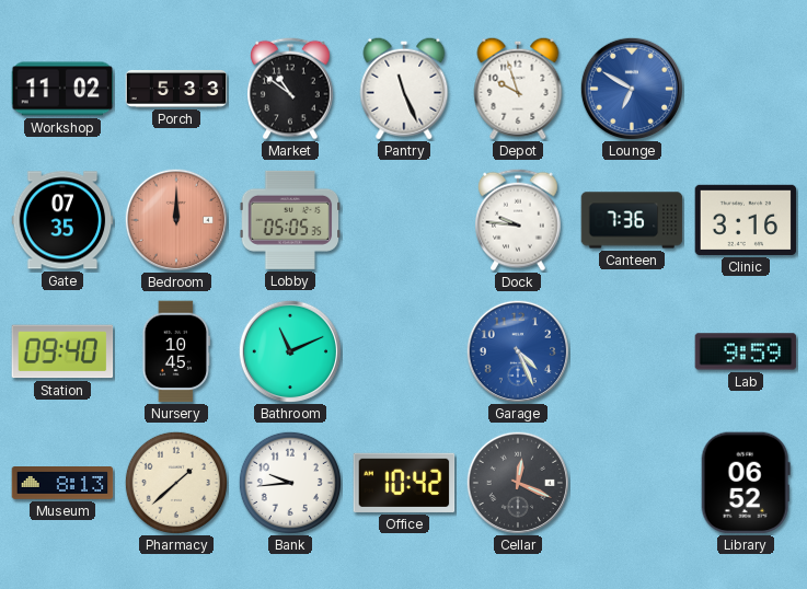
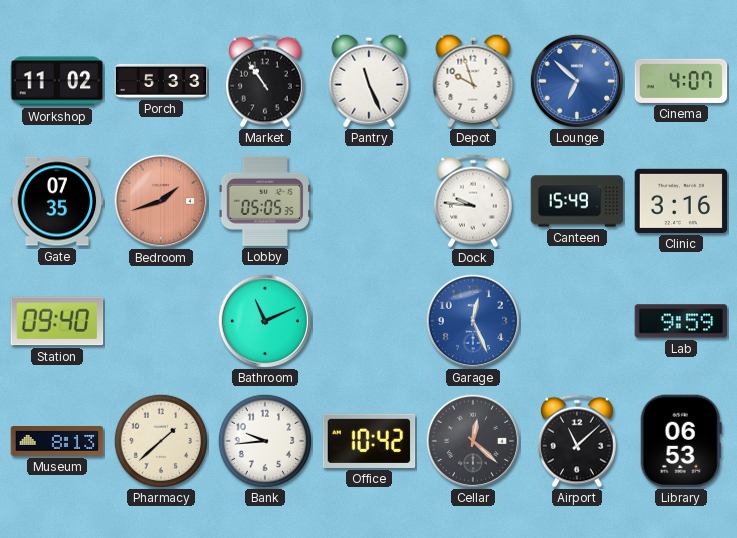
Market: 10:51 -> 10:54
Lounge: 6:50 -> 6:52
Cinema: none -> 4:07
Bedroom: 12:00 -> 1:42
Canteen: 7:36 -> 15:49
Nursery: 10:45 -> none
Garage: 4:26 -> 12:26
Cellar: 12:19 -> 12:22
Airport: none -> 11:08
Library: 06:52 -> 06:53
